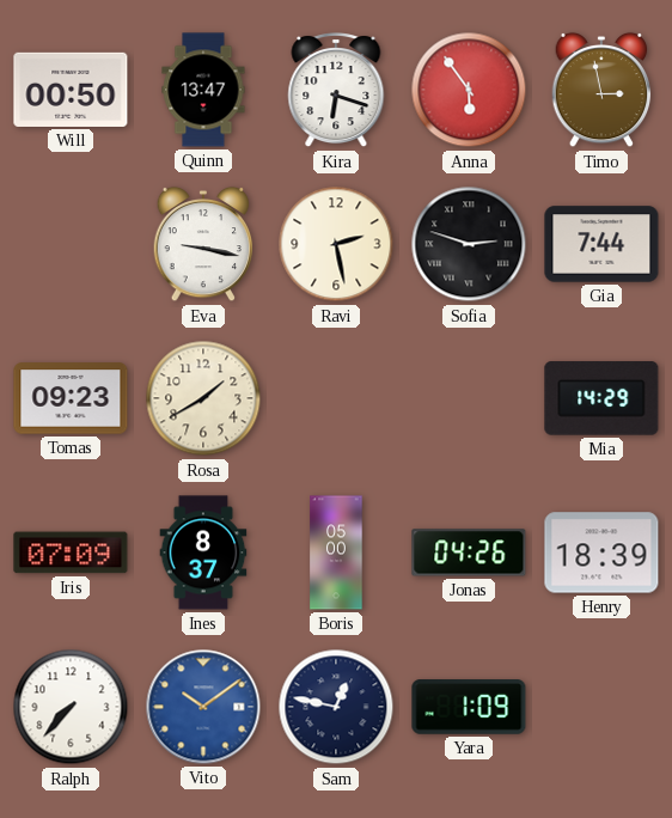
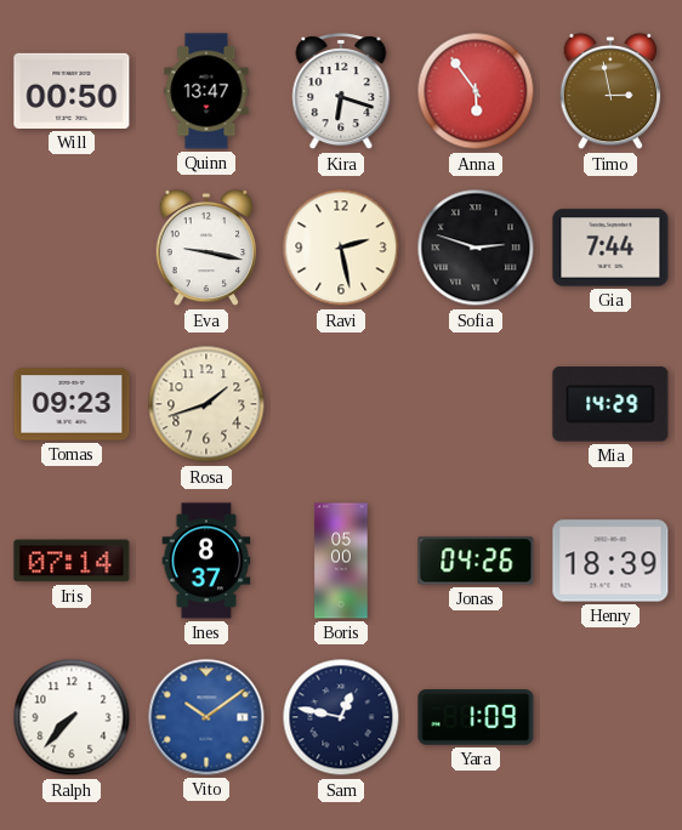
Rosa: 1:40 -> 1:42
Iris: 07:09 -> 07:14
